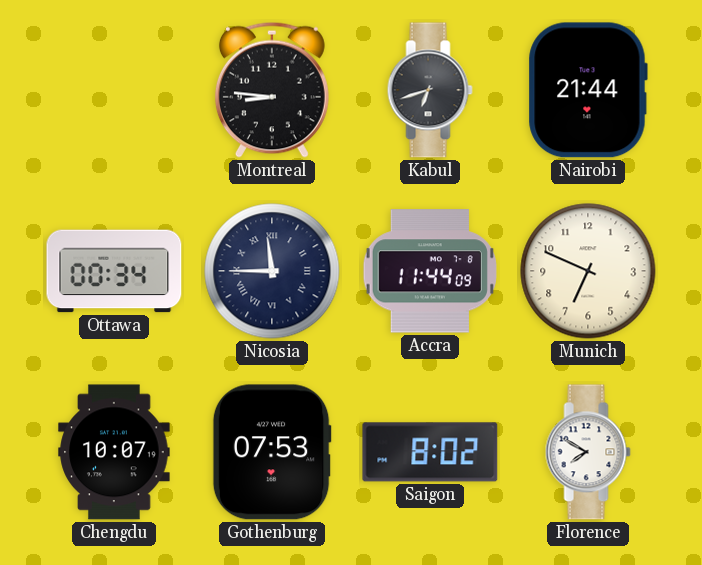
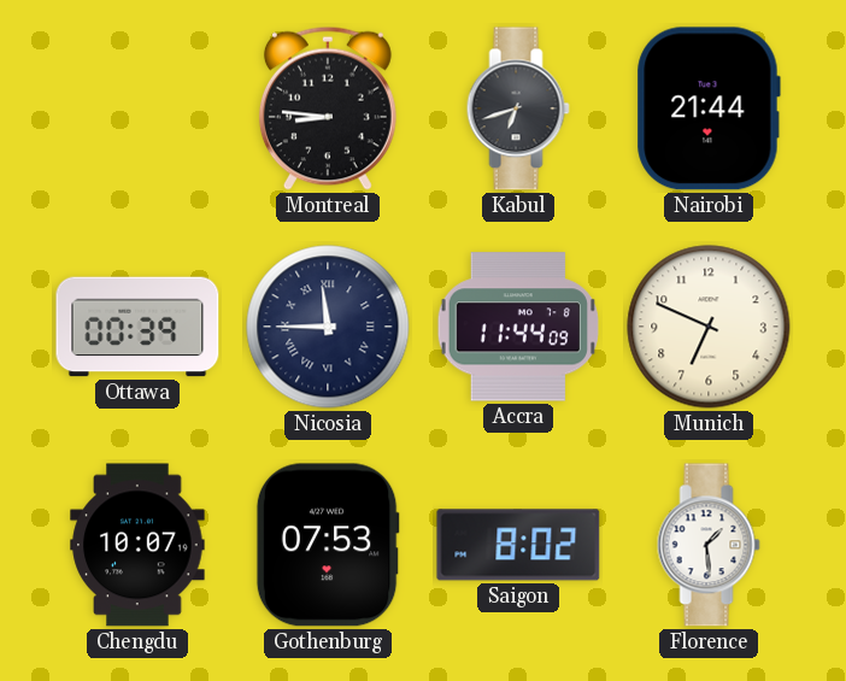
Ottawa: 00:34 -> 00:39
Florence: 7:50 -> 1:29
